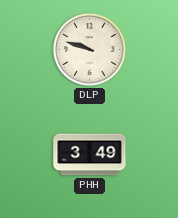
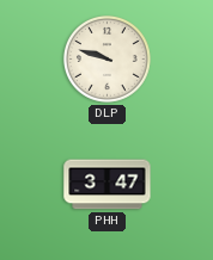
PHH: 3:49 -> 3:47
